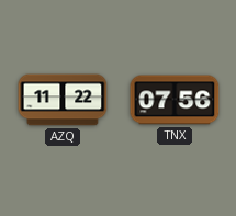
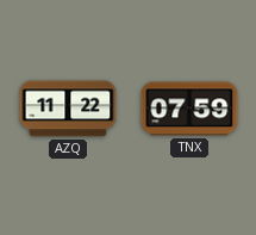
TNX: 07:56 -> 07:59
